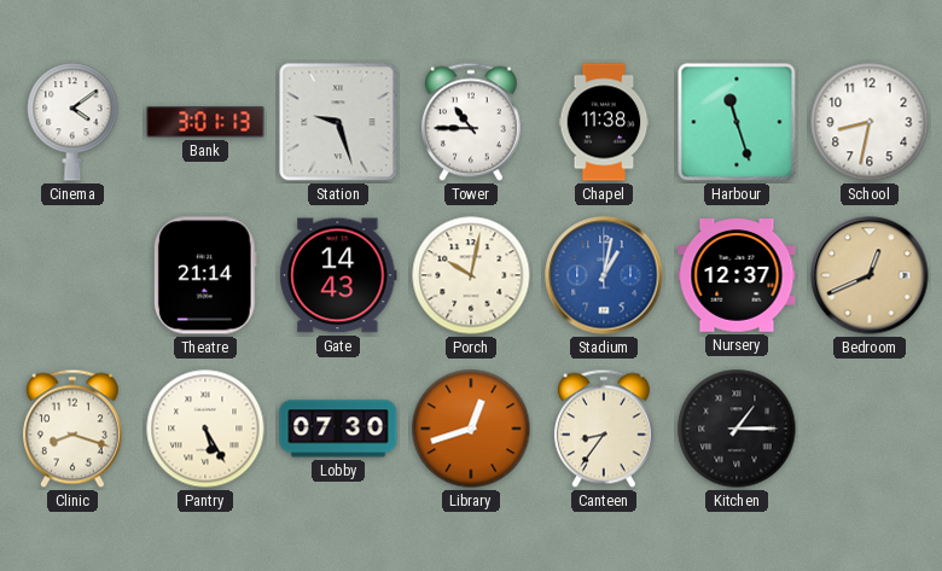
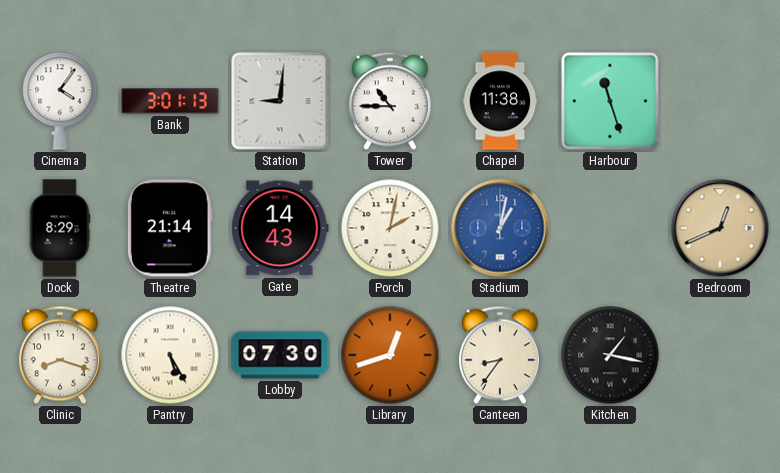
Cinema: 4:09 -> 4:06
Station: 9:27 -> 9:01
School: 8:32 -> none
Dock: none -> 8:29
Porch: 10:02 -> 2:02
Nursery: 12:37 -> none
Kitchen: 1:15 -> 1:17
